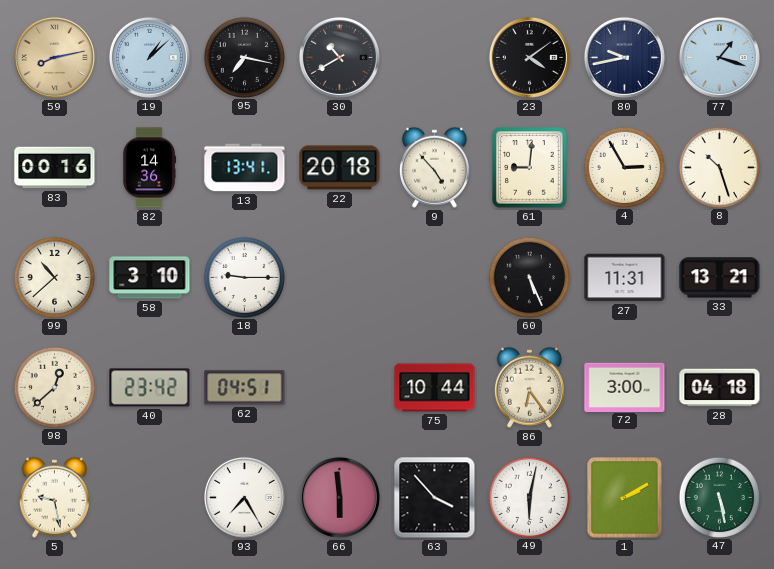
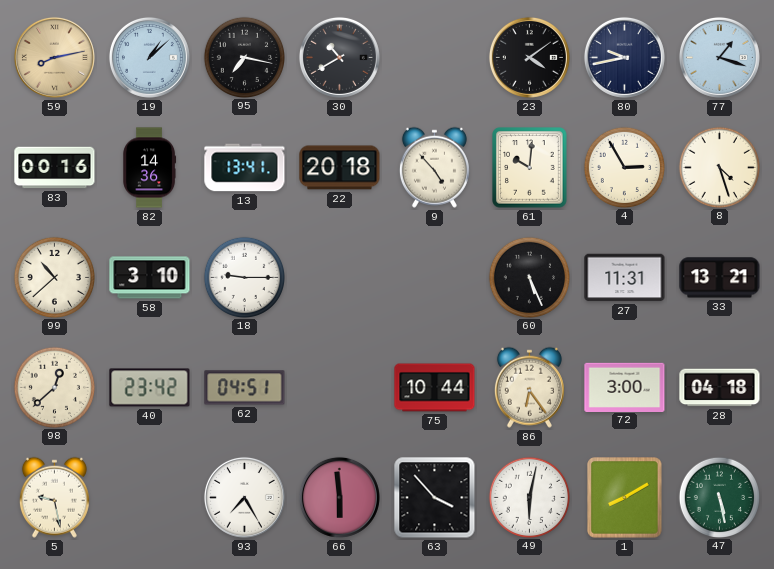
61: 9:01 -> 10:01
8: 10:27 -> 4:27
1: 2:10 -> 8:10
